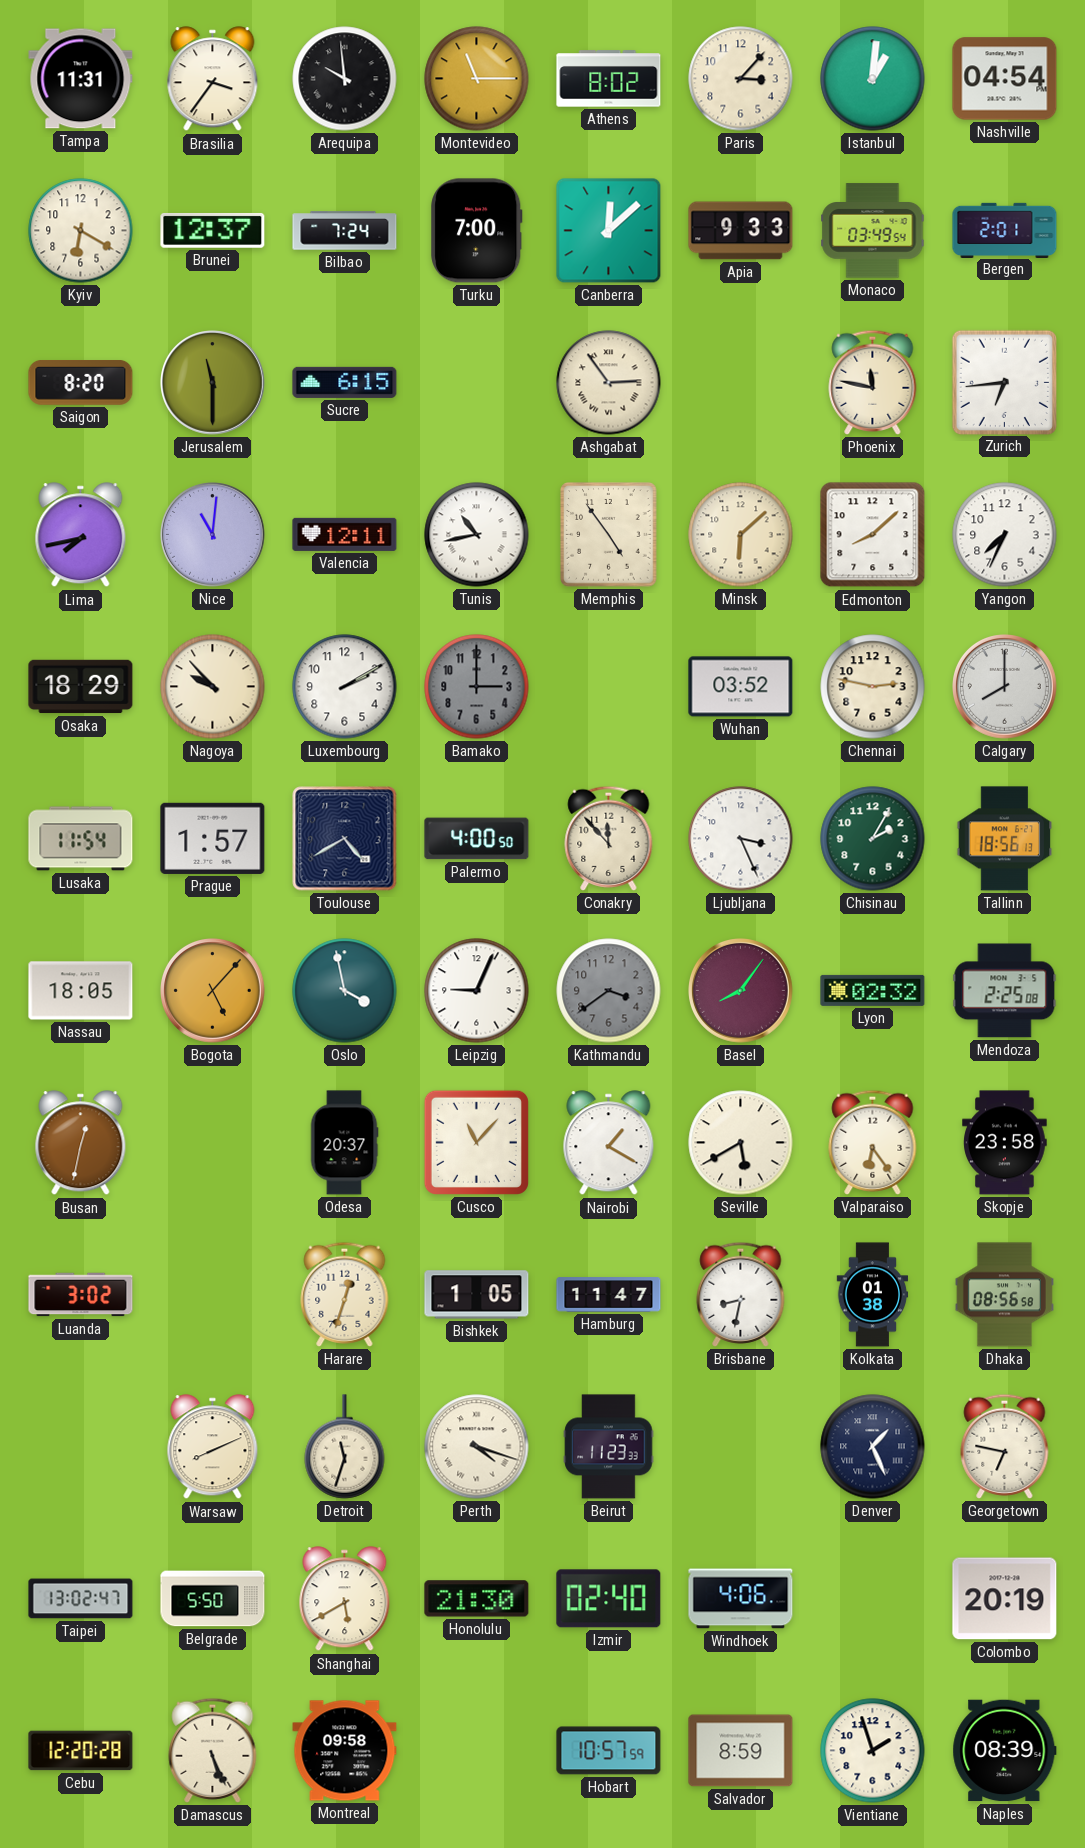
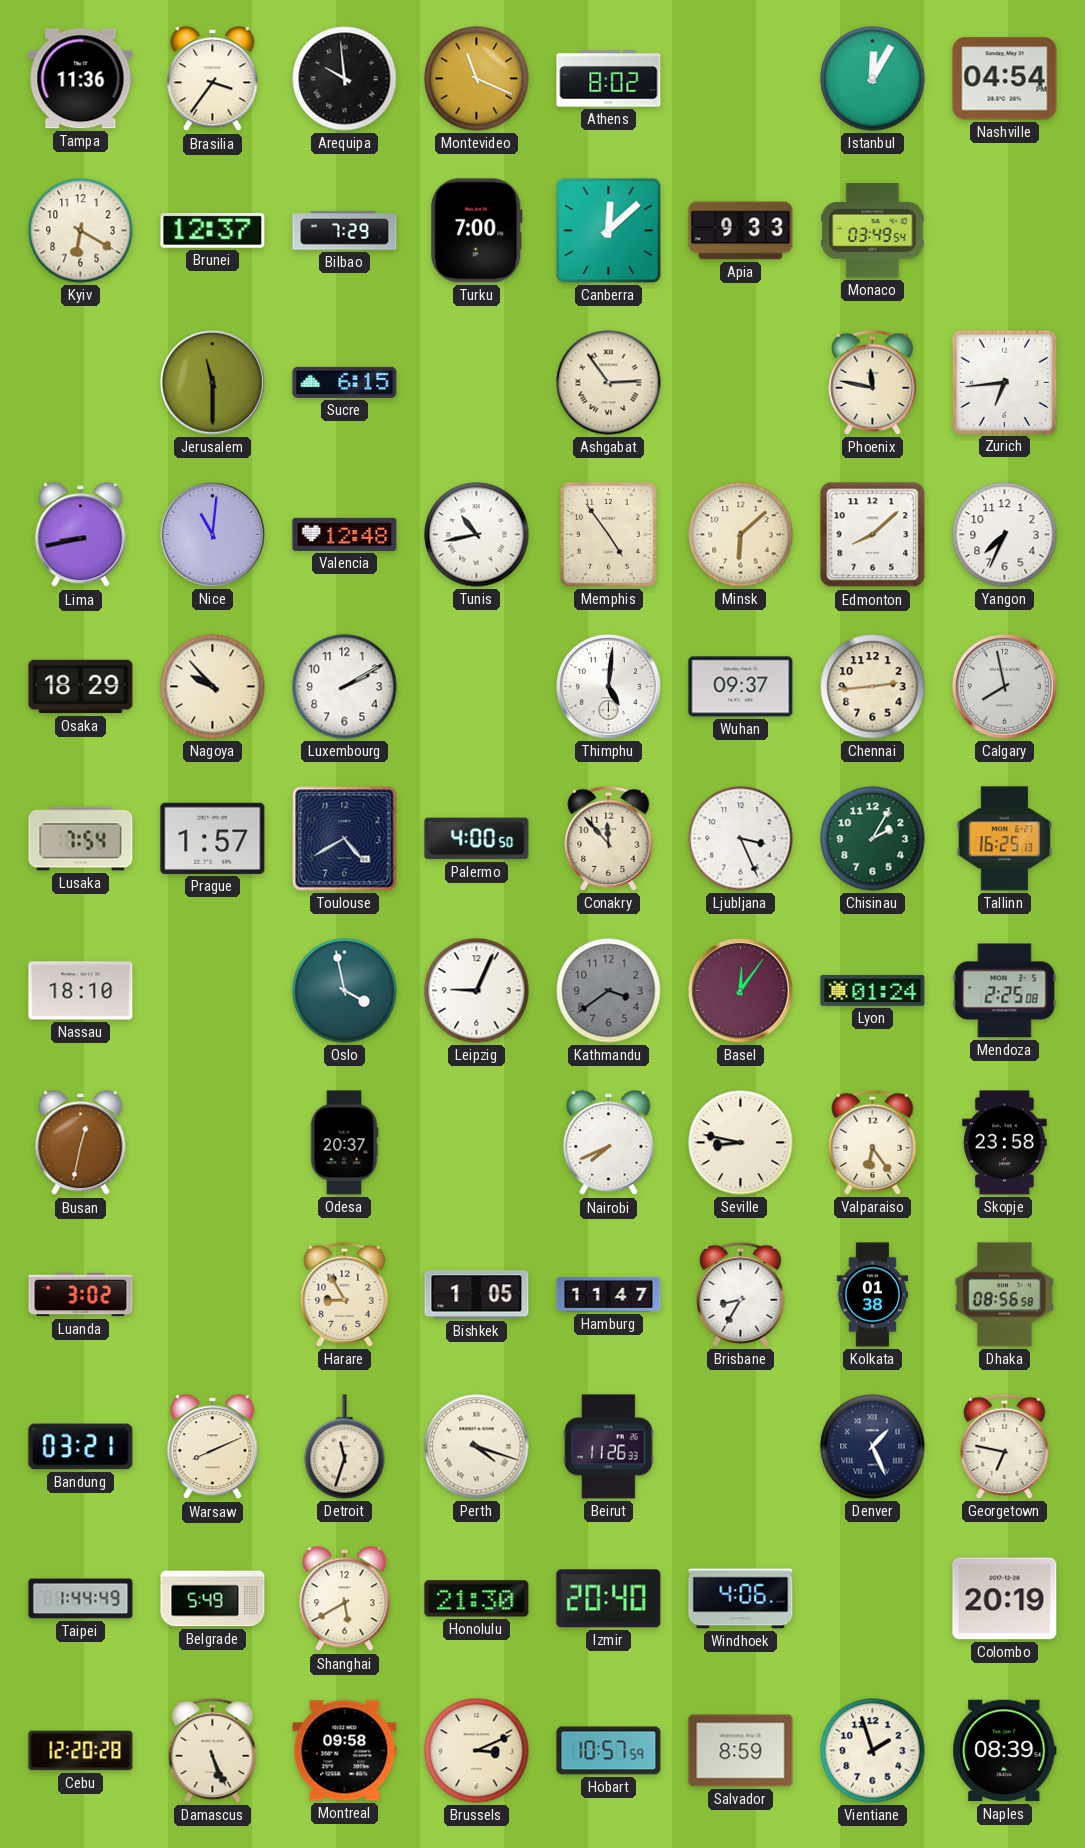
Tampa: 11:31 -> 11:36
Montevideo: 11:15 -> 11:19
Paris: 3:07 -> none
Istanbul: 1:01 -> 12:05
Bilbao: 7:24 -> 7:29
Bergen: 2:01 -> none
Saigon: 8:20 -> none
Lima: 7:43 -> 8:43
Valencia: 12:11 -> 12:48
Bamako: 3:00 -> none
Thimphu: none -> 5:01
Wuhan: 03:52 -> 09:37
Chennai: 2:47 -> 2:44
Calgary: 8:00 -> 7:58
Lusaka: 11:54 -> 7:54
Tallinn: 18:56 -> 16:25
Nassau: 18:05 -> 18:10
Bogota: 5:07 -> none
Basel: 8:06 -> 12:06
Lyon: 02:32 -> 01:24
Cusco: 11:07 -> none
Nairobi: 1:20 -> 7:41
Seville: 5:40 -> 8:47
Harare: 12:33 -> 8:55
Brisbane: 8:32 -> 8:35
Bandung: none -> 03:21
Beirut: 11:23 -> 11:26
Taipei: 13:02 -> 1:44
Belgrade: 5:50 -> 5:49
Izmir: 02:40 -> 20:40
Brussels: none -> 3:11
